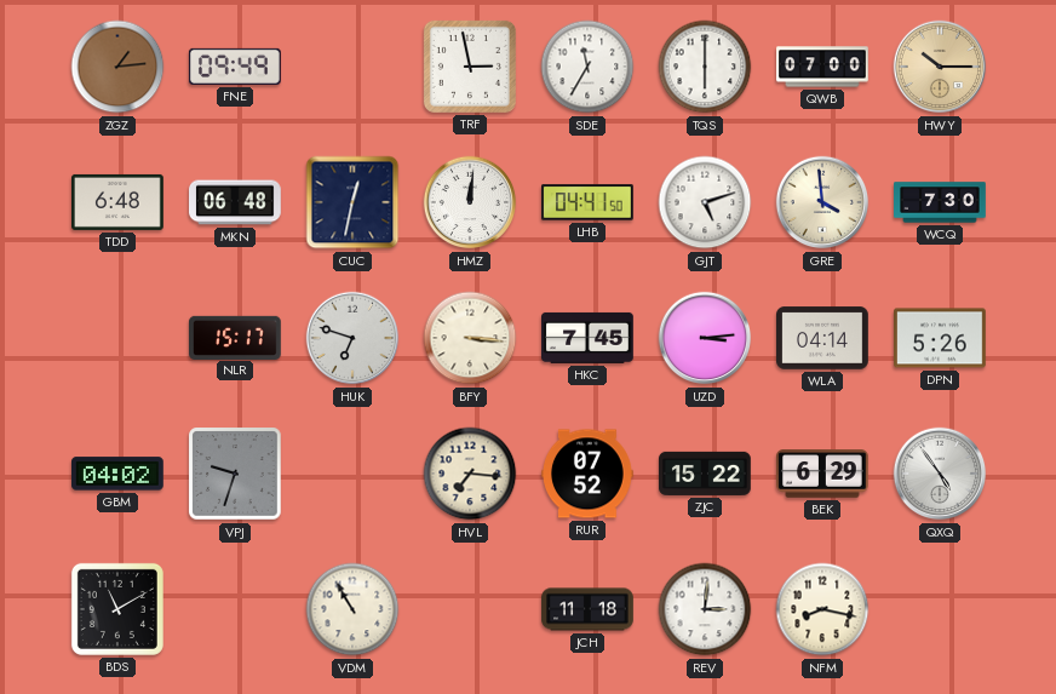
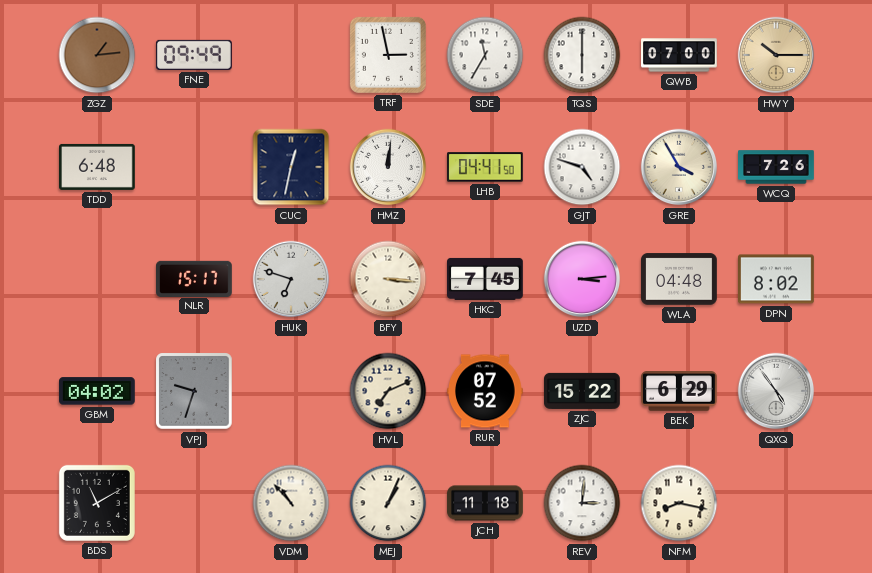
MKN: 06:48 -> none
GJT: 5:12 -> 4:48
GRE: 3:59 -> 3:55
WCQ: 7:30 -> 7:26
WLA: 04:14 -> 04:48
DPN: 5:26 -> 8:02
HVL: 7:16 -> 7:11
VDM: 10:55 -> 10:53
MEJ: none -> 1:04
